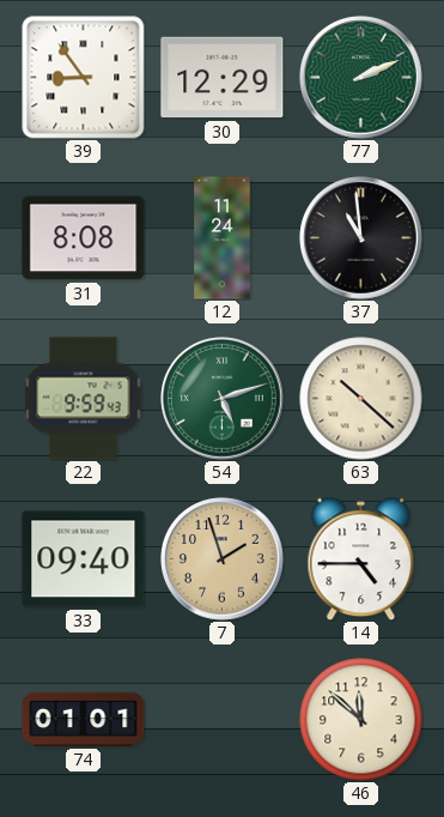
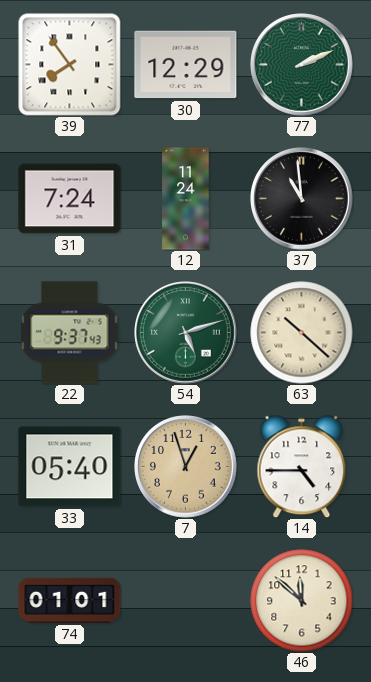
39: 8:54 -> 7:54
31: 8:08 -> 7:24
22: 9:59 -> 9:37
33: 09:40 -> 05:40
7: 1:57 -> 12:57
